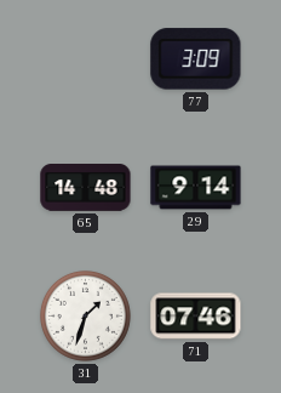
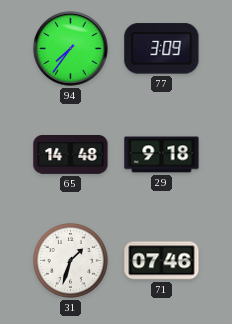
94: none -> 7:36
29: 9:14 -> 9:18
